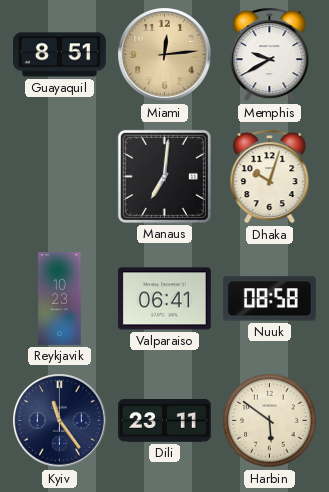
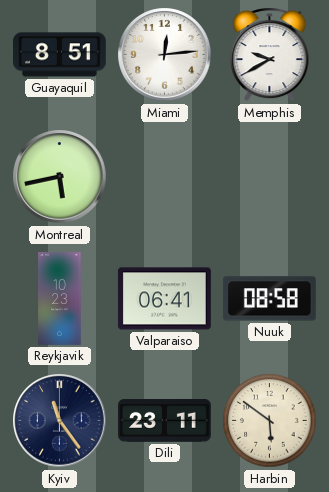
Miami dial: champagne -> white
Montreal: none -> 5:43
Manaus: 7:01 -> none
Dhaka: 10:03 -> none
